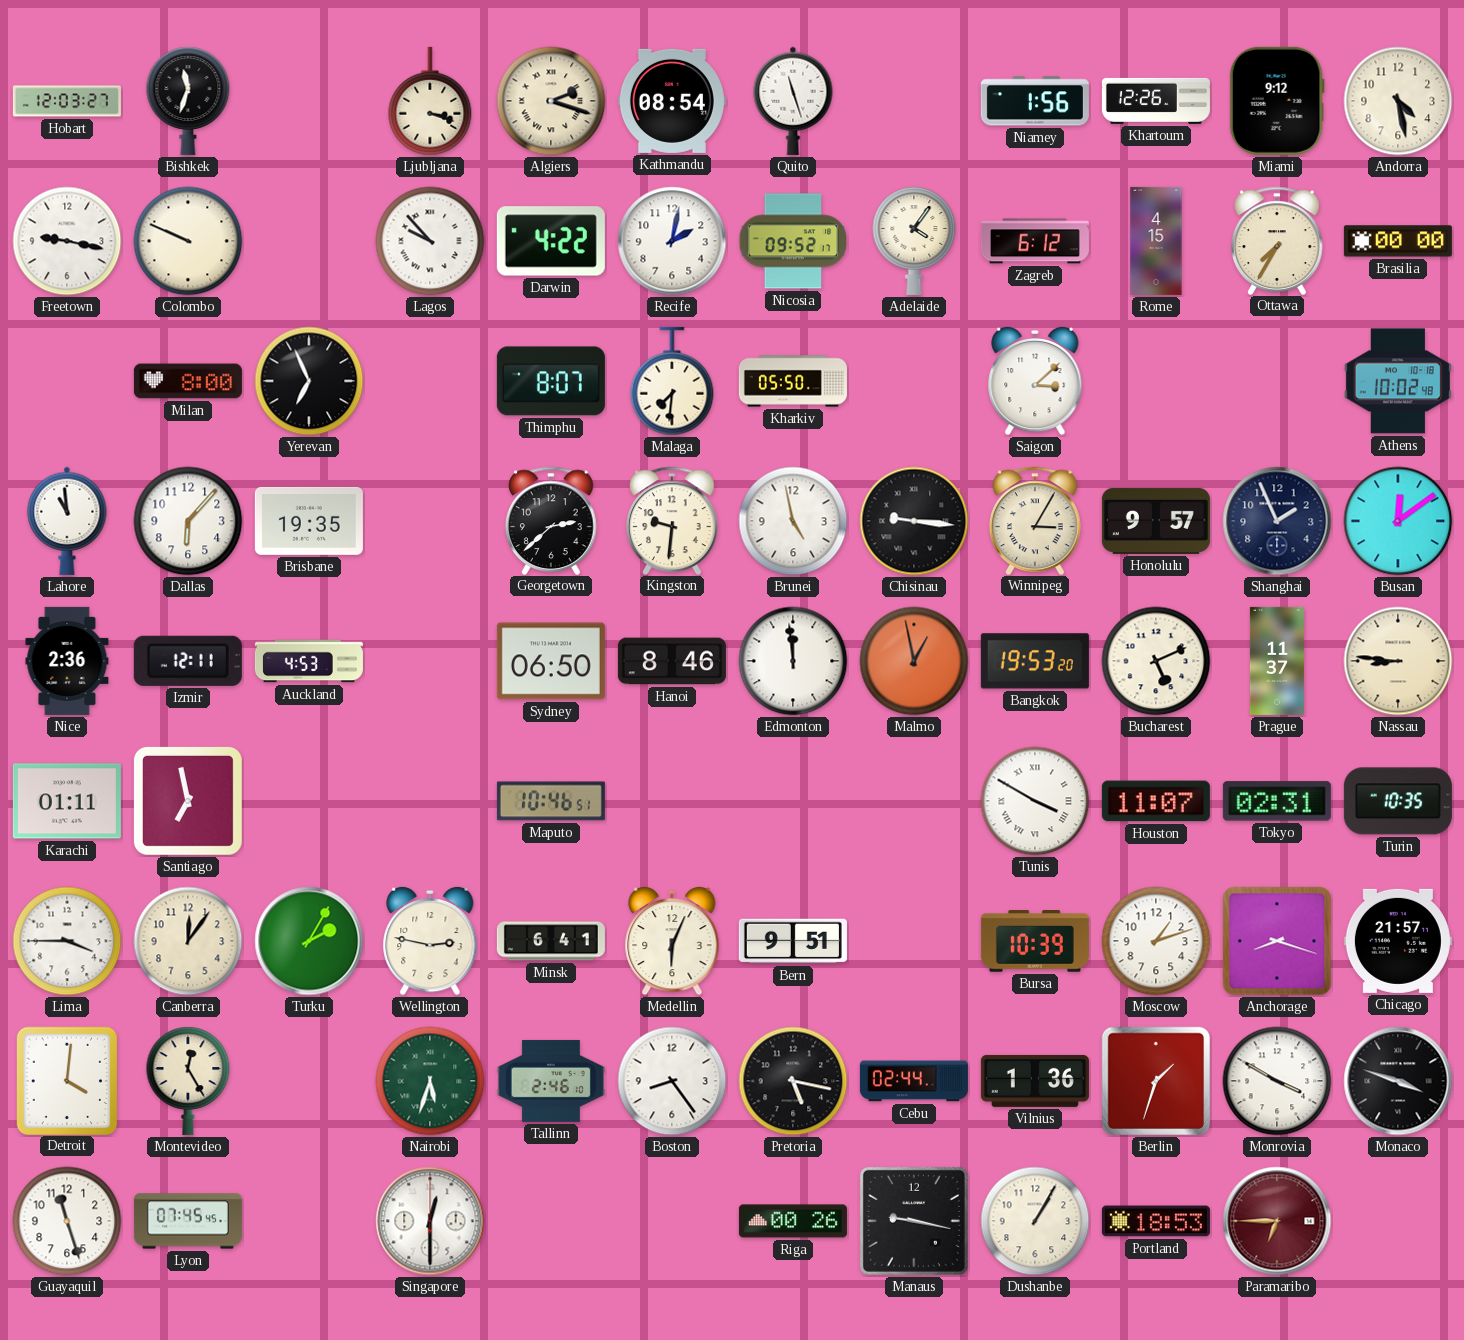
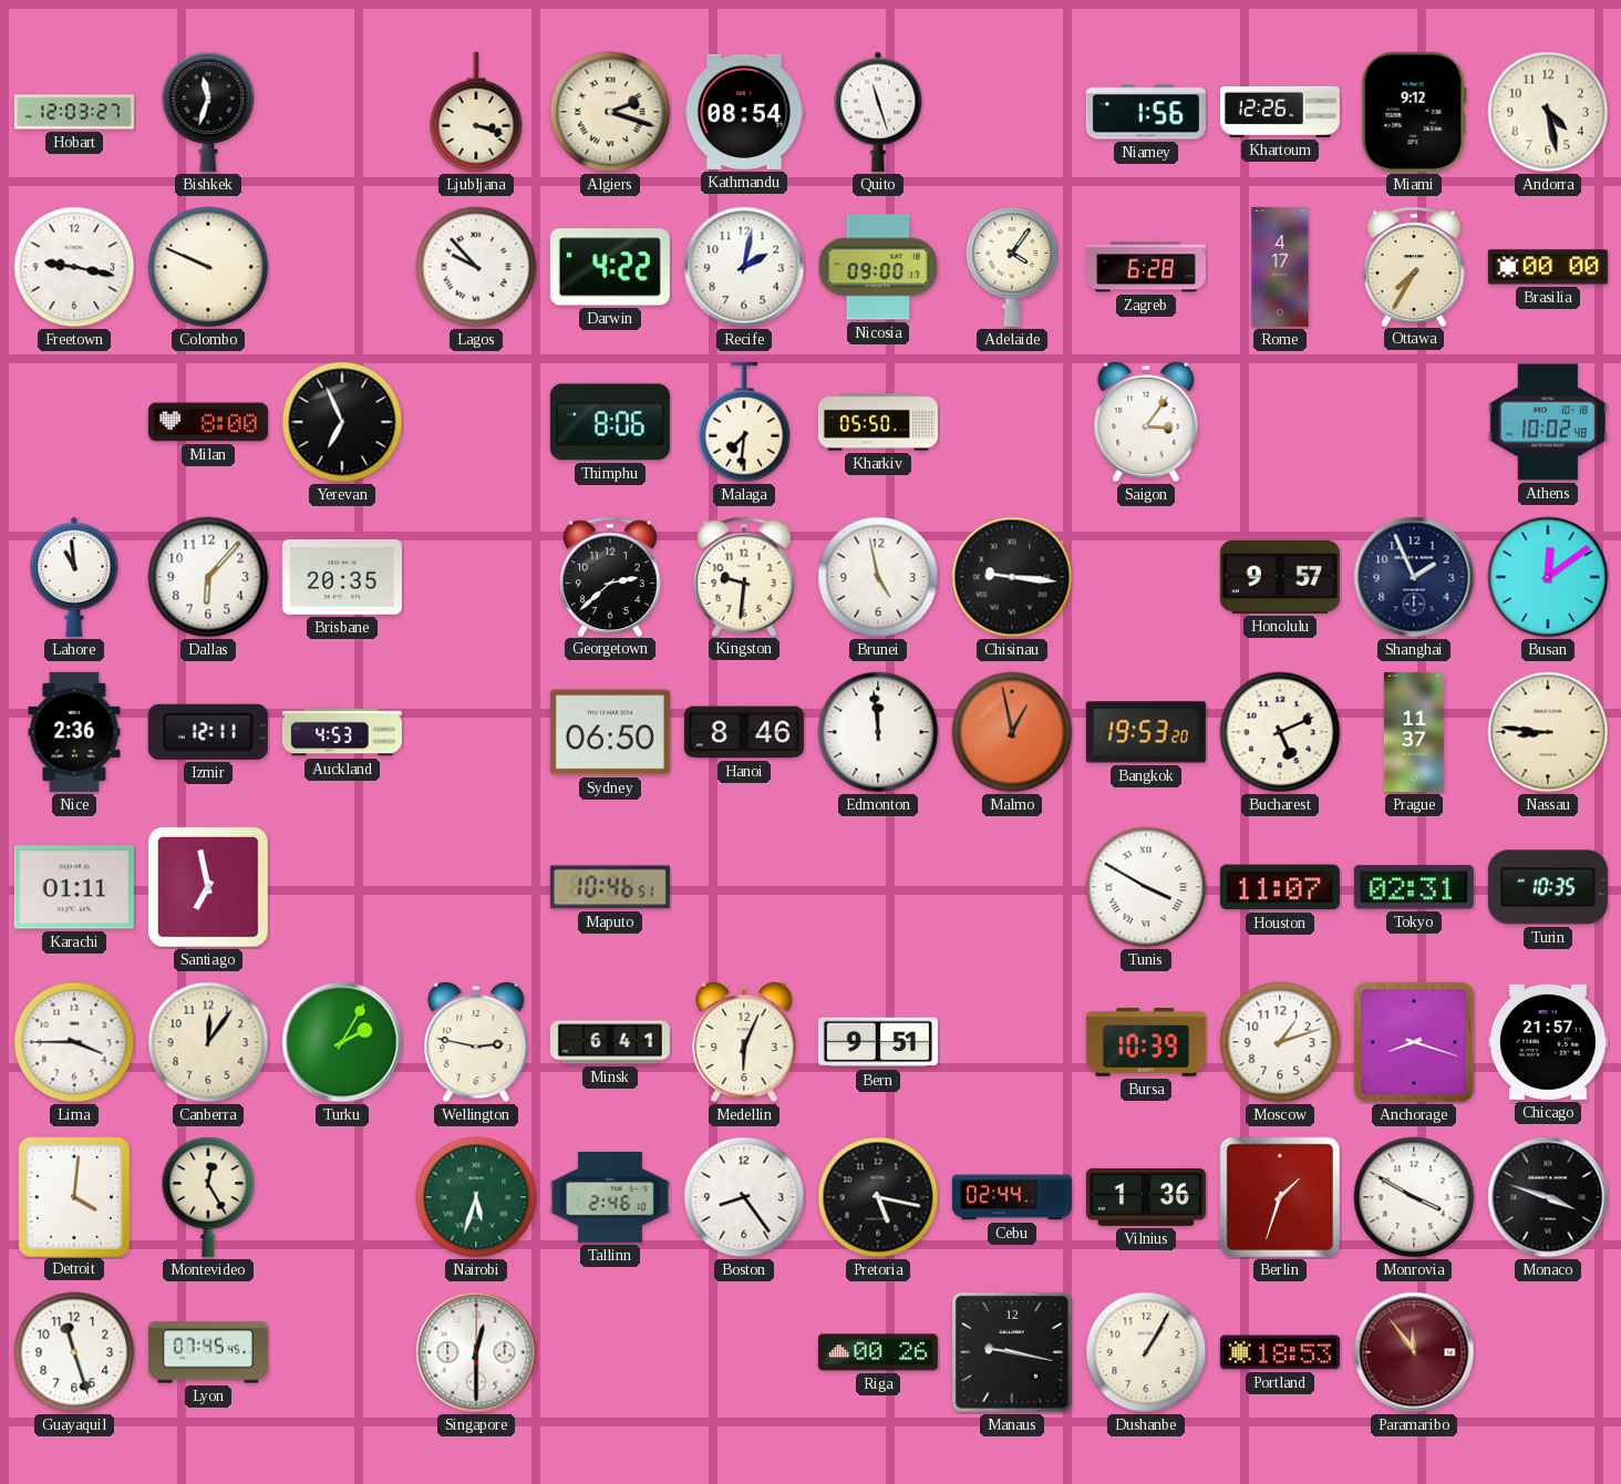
Nicosia: 09:52 -> 09:00
Zagreb: 6:12 -> 6:28
Rome: 4:15 -> 4:17
Thimphu: 8:07 -> 8:06
Saigon: 3:08 -> 3:06
Brisbane: 19:35 -> 20:35
Winnipeg: 3:05 -> none
Paramaribo: 6:45 -> 11:54
